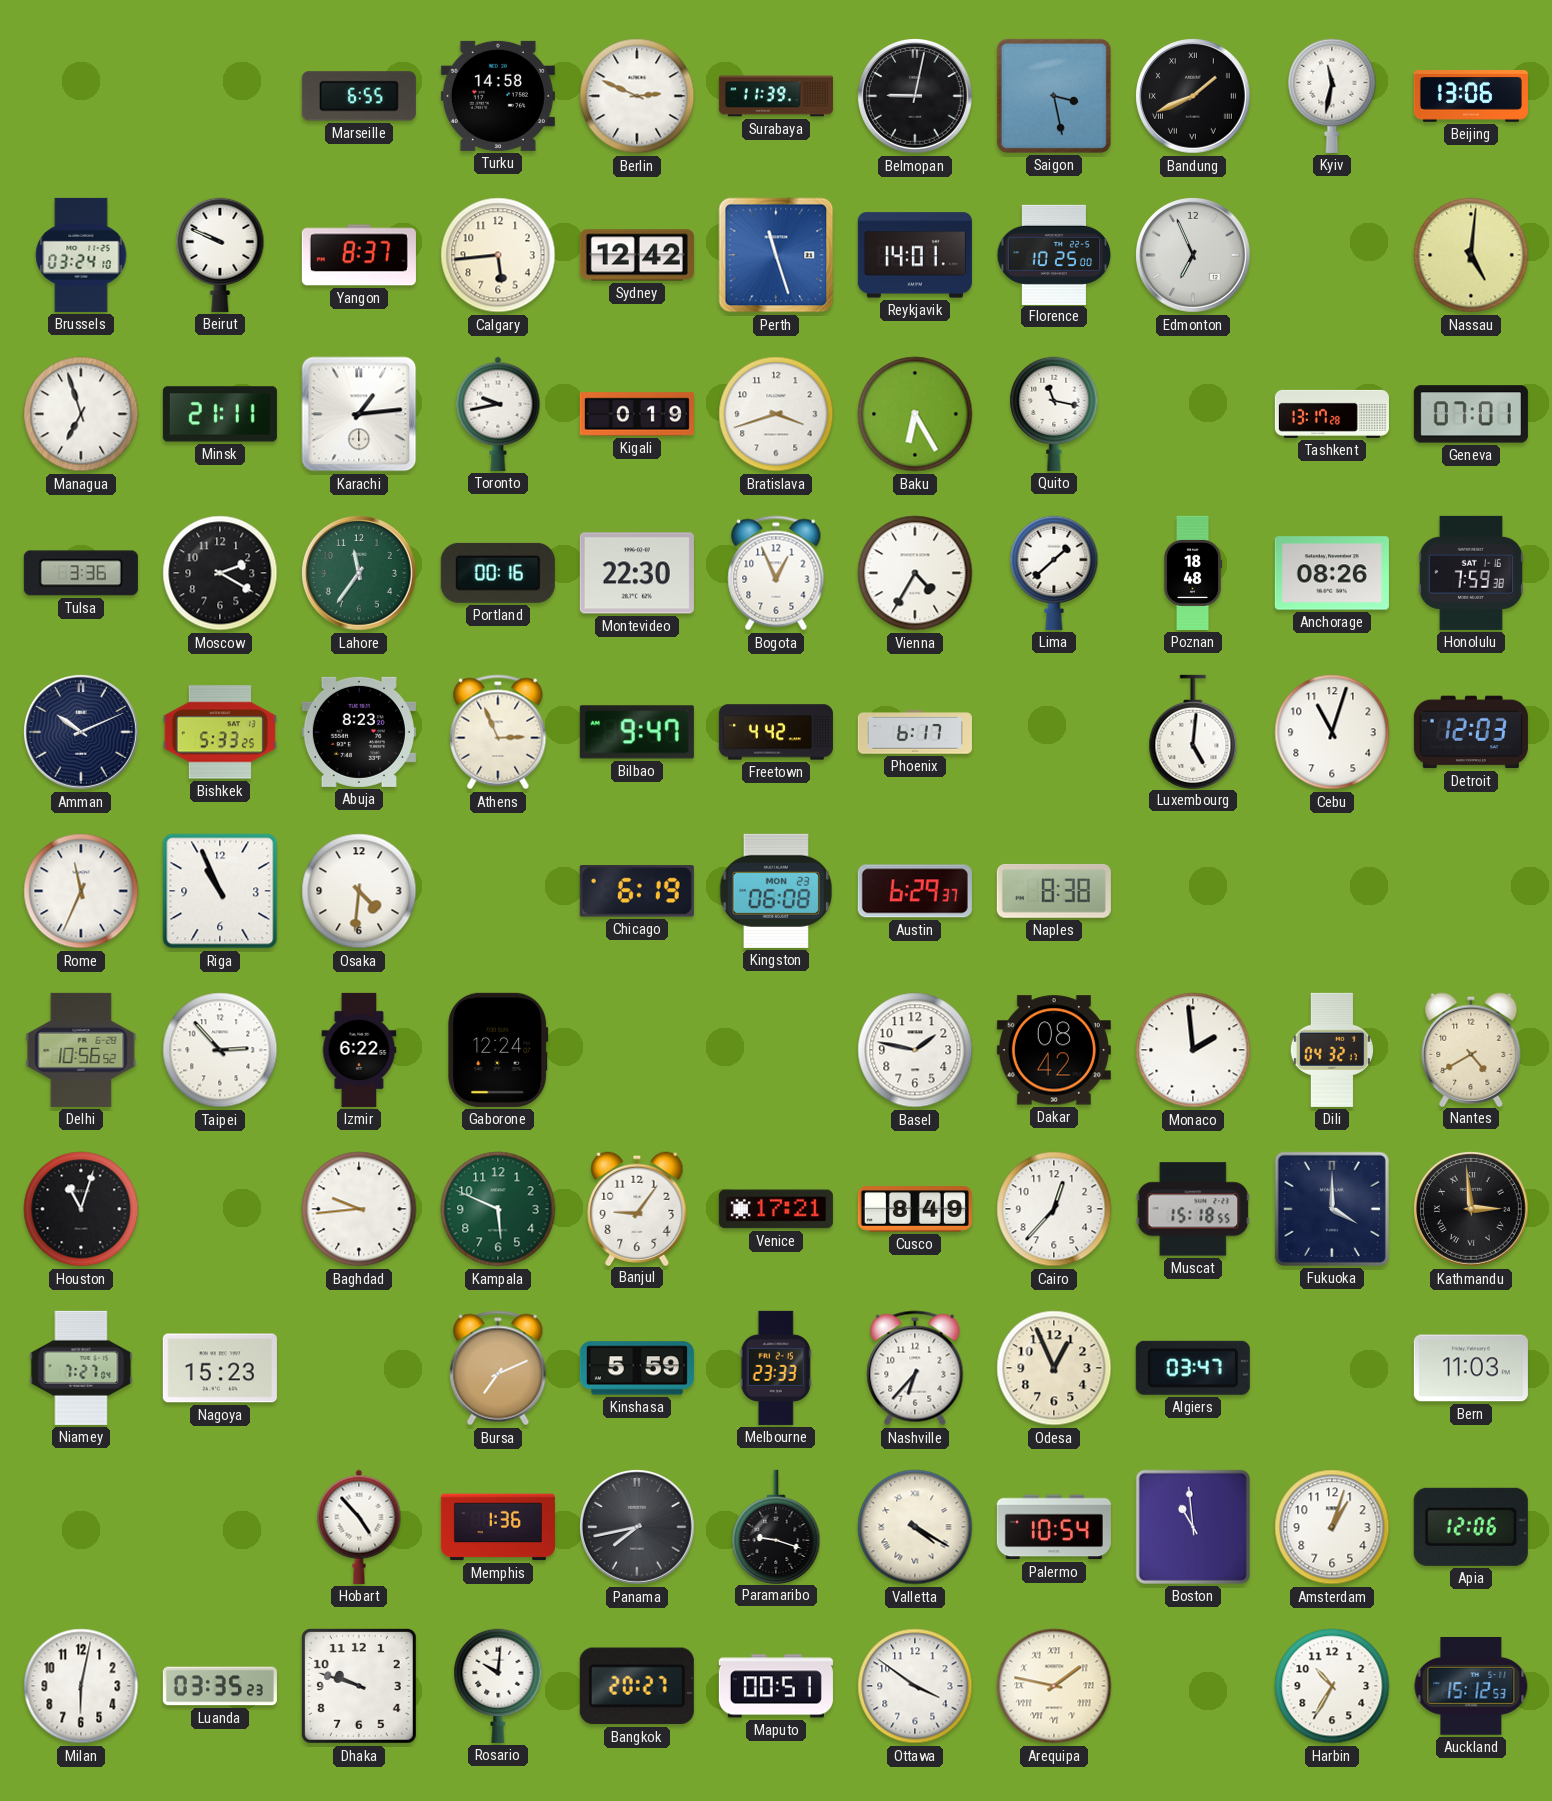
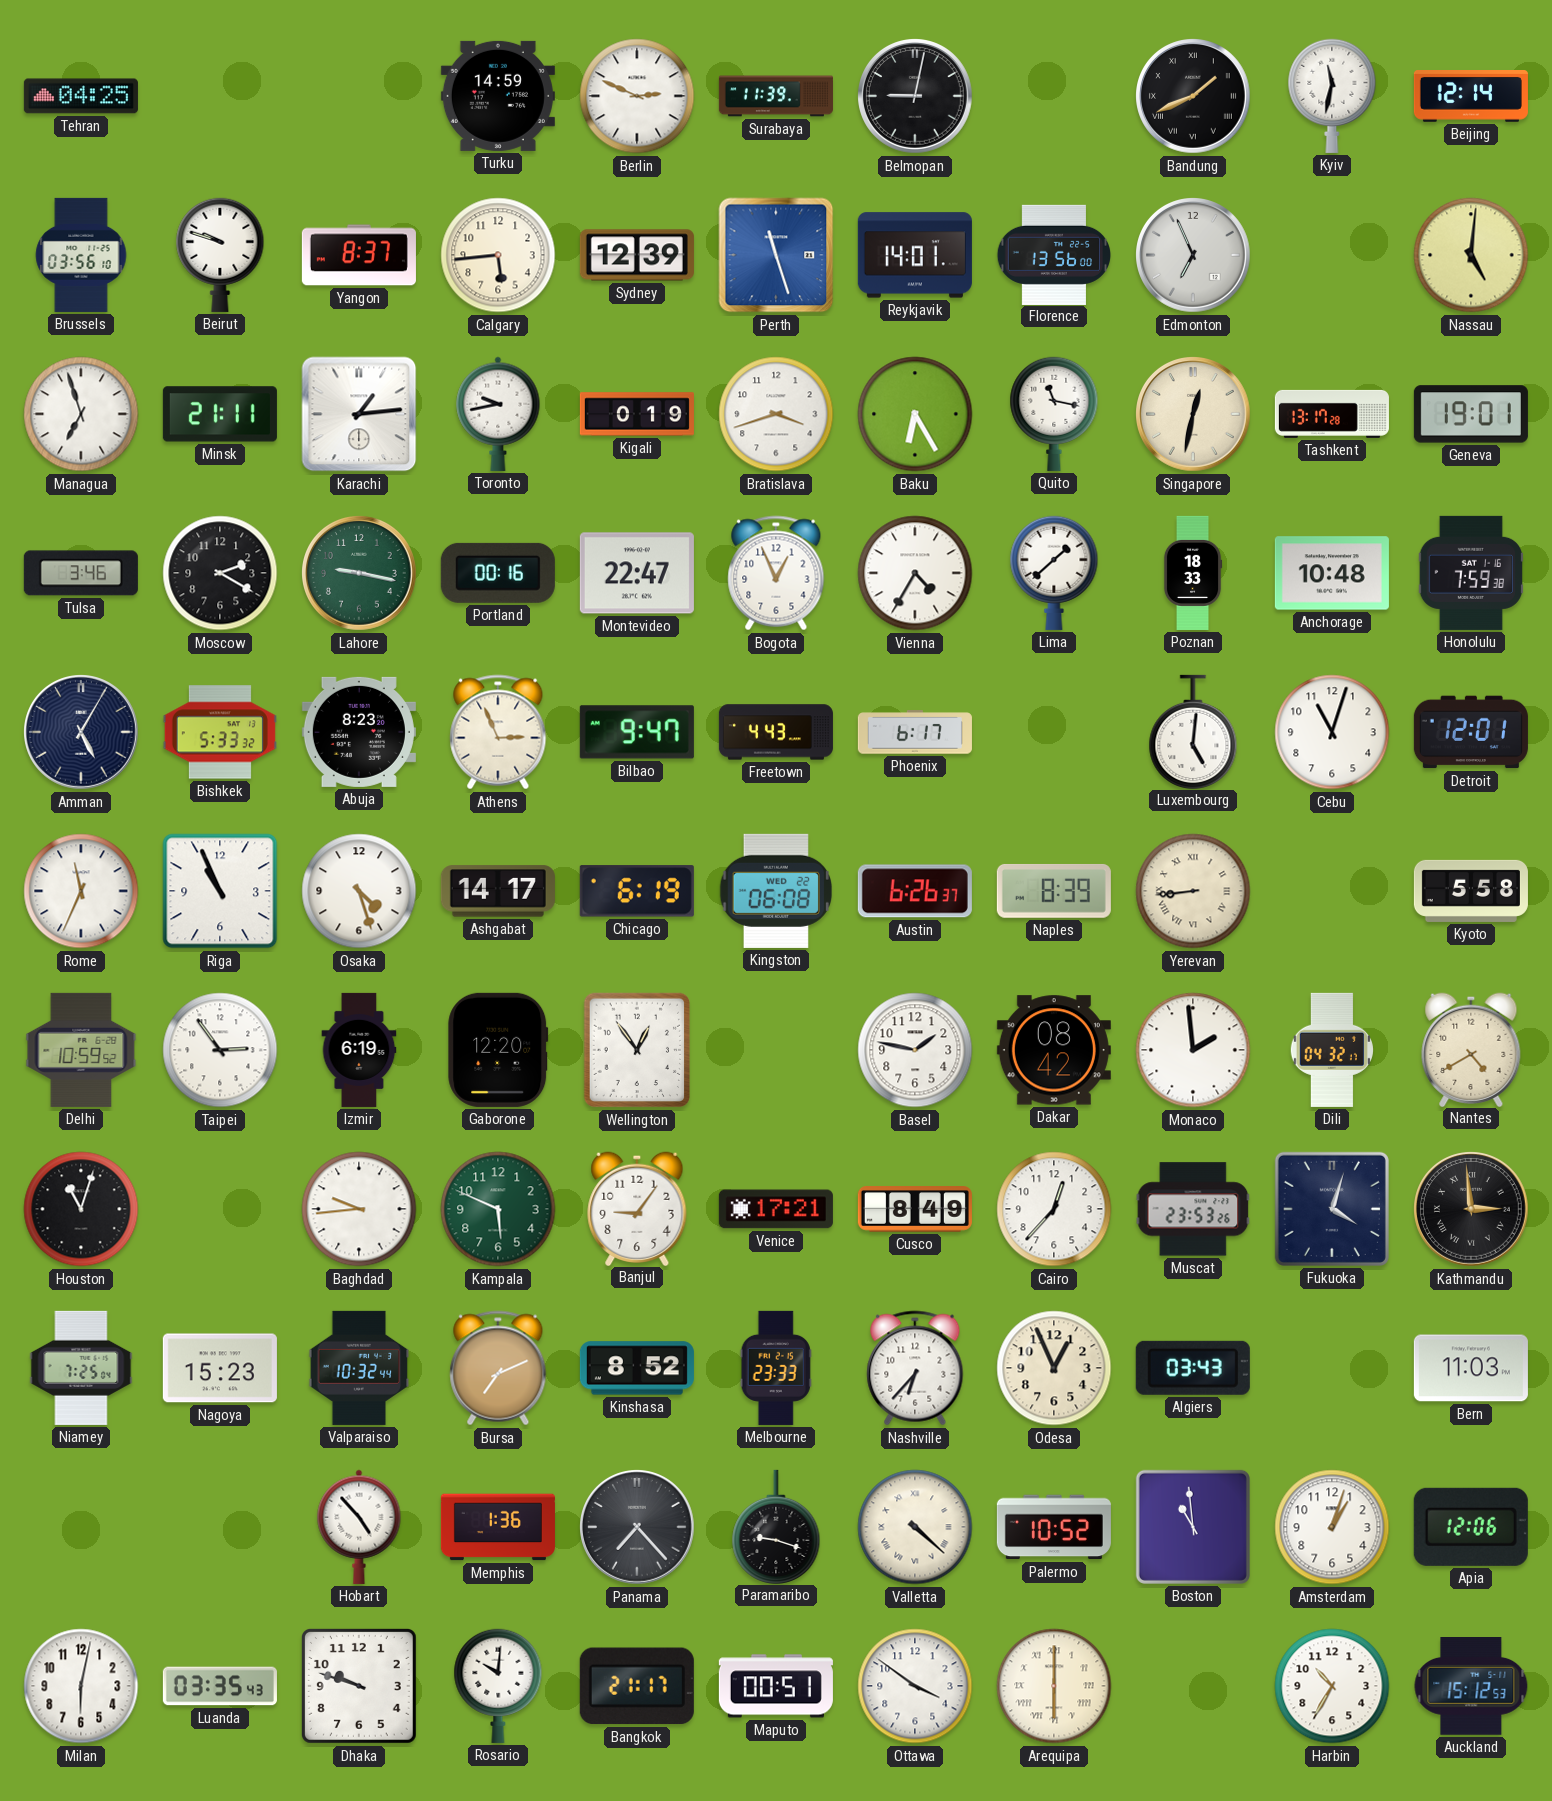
Tehran: none -> 04:25
Marseille: 6:55 -> none
Turku: 14:58 -> 14:59
Saigon: 3:28 -> none
Beijing: 13:06 -> 12:14
Brussels: 03:24 -> 03:56
Beirut: 9:49 -> 9:48
Sydney: 12:42 -> 12:39
Florence: 10:25 -> 13:56
Singapore: none -> 12:32
Geneva: 07:01 -> 19:01
Tulsa: 3:36 -> 3:46
Lahore: 11:36 -> 9:17
Montevideo: 22:30 -> 22:47
Poznan: 18:48 -> 18:33
Anchorage: 08:26 -> 10:48
Amman: 10:11 -> 5:05
Bishkek: 5:33:25 -> 5:33:32
Freetown: 4:42 -> 4:43
Detroit: 12:03 -> 12:01
Osaka: 4:31 -> 4:27
Ashgabat: none -> 14:17
Kingston date: MON 23 -> WED 22
Austin: 6:29 -> 6:26
Naples: 8:38 -> 8:39
Yerevan: none -> 8:44
Kyoto: none -> 5:58
Delhi: 10:56 -> 10:59
Taipei: 2:53 -> 2:54
Izmir: 6:22 -> 6:19
Gaborone: 12:24 -> 12:20
Wellington: none -> 12:54
Muscat: 15:18 -> 23:53
Fukuoka: 4:00 -> 4:03
Niamey: 7:27 -> 7:25
Valparaiso: none -> 10:32
Kinshasa: 5:59 -> 8:52
Algiers: 03:47 -> 03:43
Panama: 7:43 -> 7:23
Valletta: 4:20 -> 4:22
Palermo: 10:54 -> 10:52
Luanda: 03:35:23 -> 03:35:43
Bangkok: 20:27 -> 21:17
Arequipa: 1:47 -> 6:00
